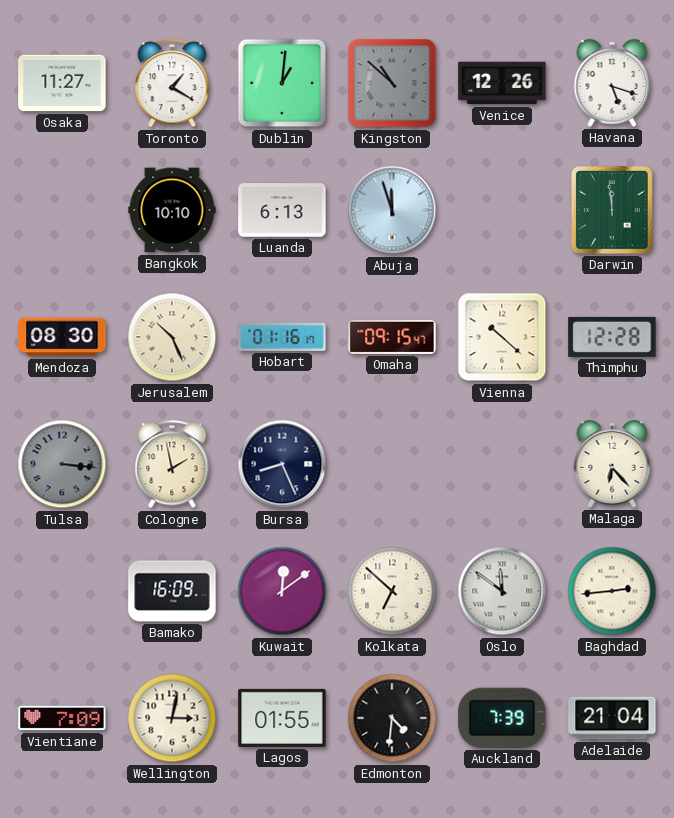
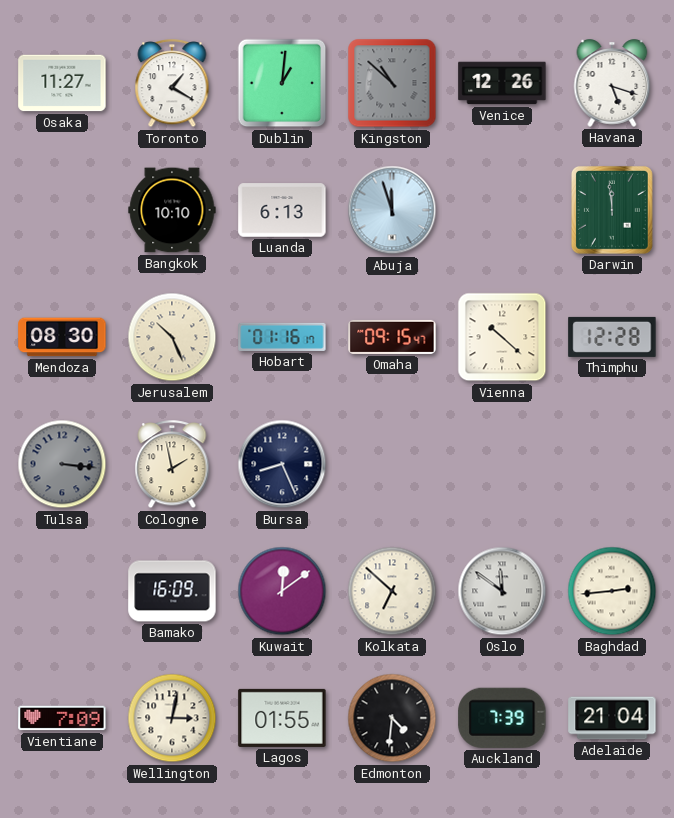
Malaga: 6:23 -> none
